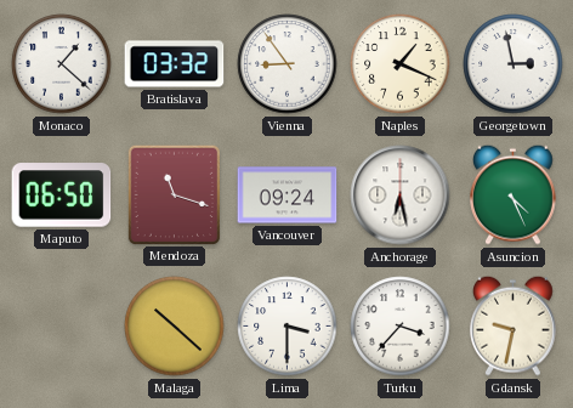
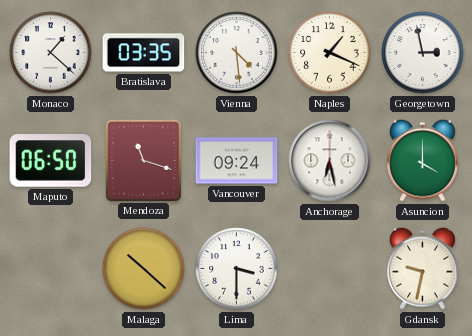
Bratislava: 03:32 -> 03:35
Vienna: 8:54 -> 4:29
Asuncion: 4:26 -> 4:00
Turku: 3:37 -> none
